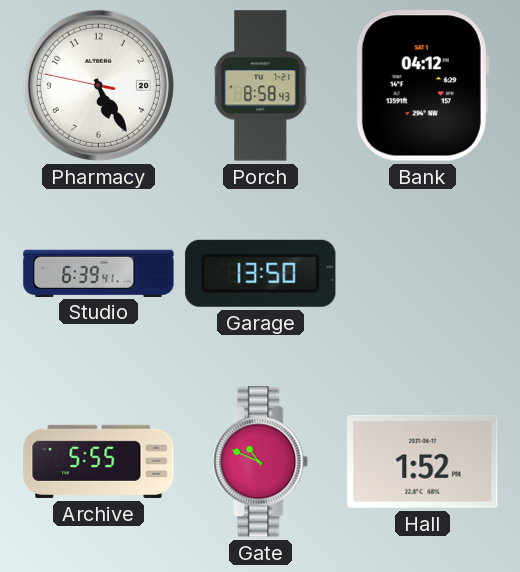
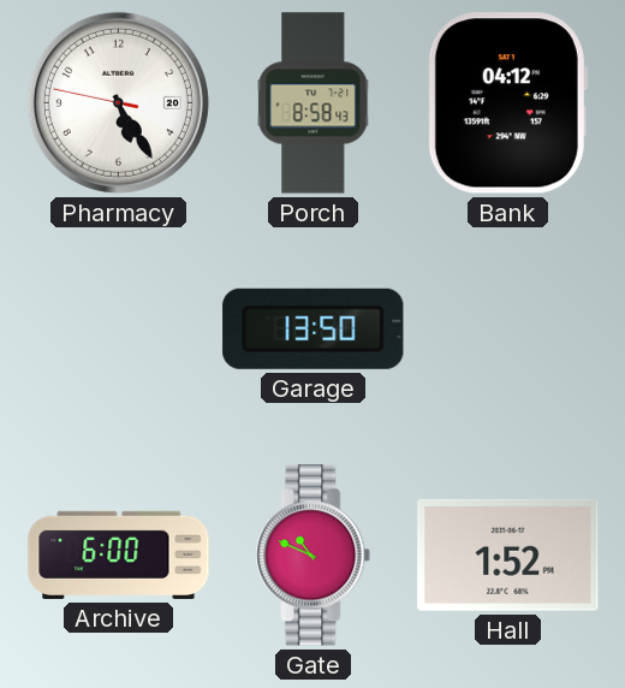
Studio: 6:39 -> none
Archive: 5:55 -> 6:00
